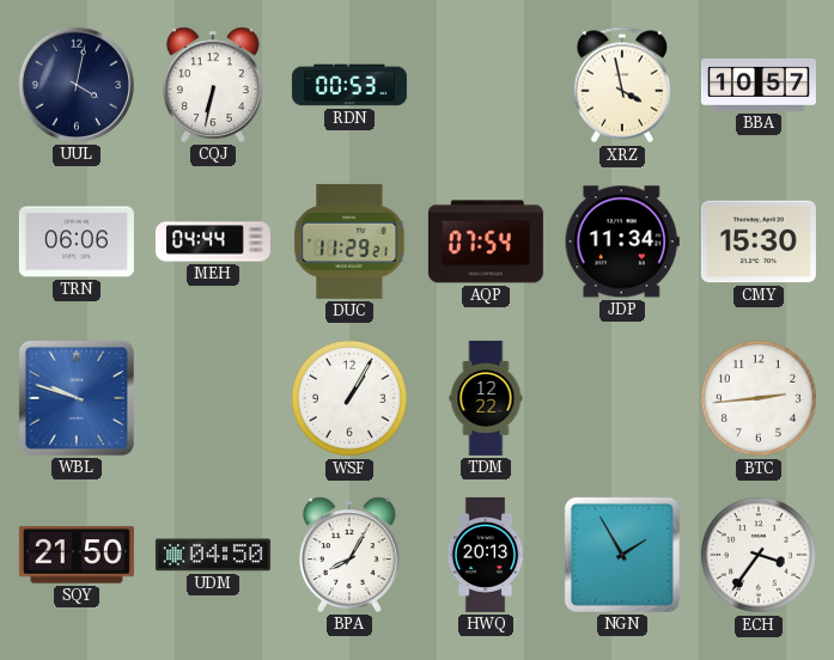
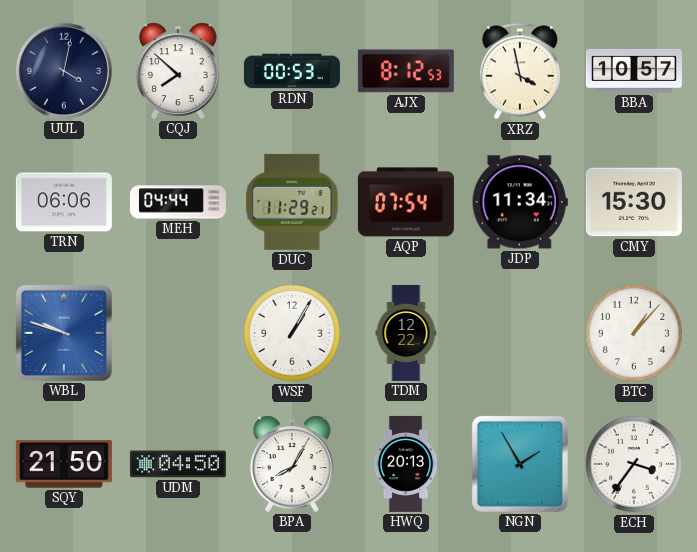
CQJ: 6:32 -> 7:52
AJX: none -> 8:12
BTC: 2:44 -> 1:07
